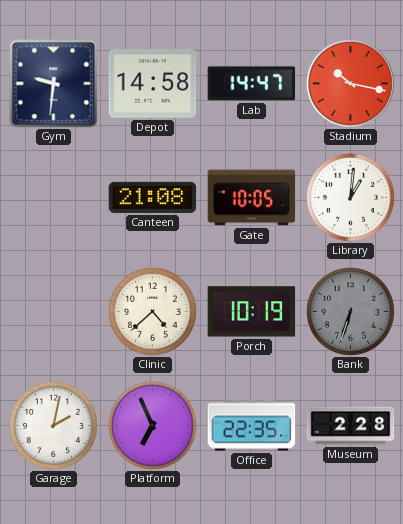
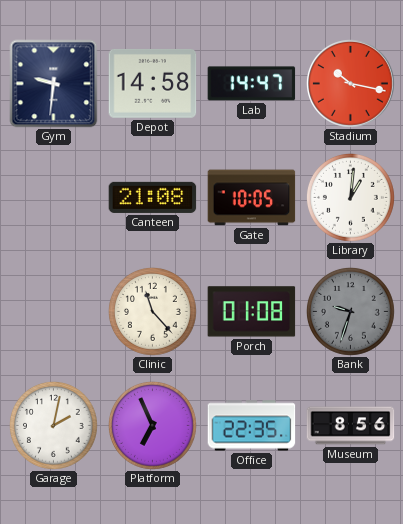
Clinic: 4:38 -> 11:23
Porch: 10:19 -> 01:08
Bank: 6:33 -> 9:33
Museum: 2:28 -> 8:56
